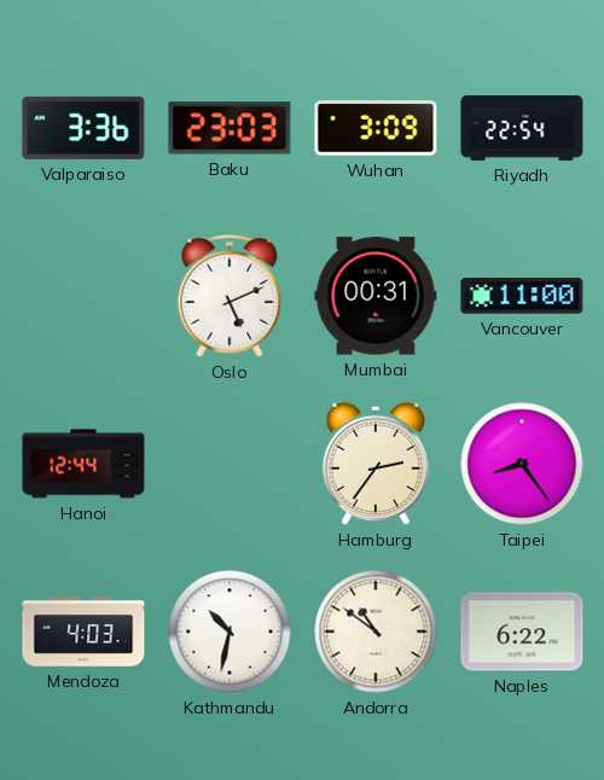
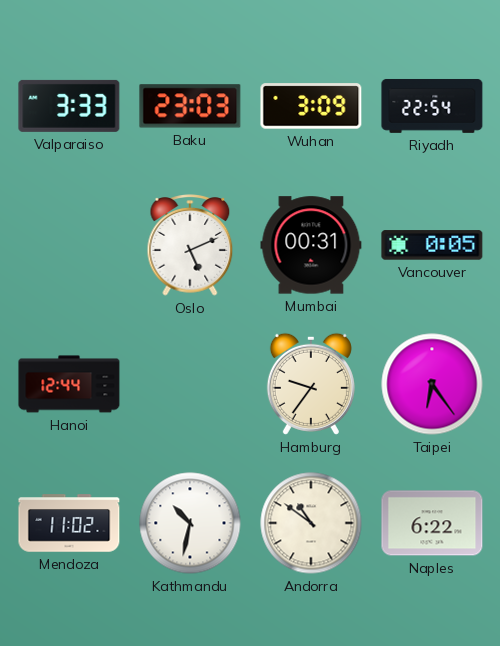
Valparaiso: 3:36 -> 3:33
Vancouver: 11:00 -> 0:05
Hamburg: 2:36 -> 9:36
Taipei: 8:24 -> 6:24
Mendoza: 4:03 -> 11:02
